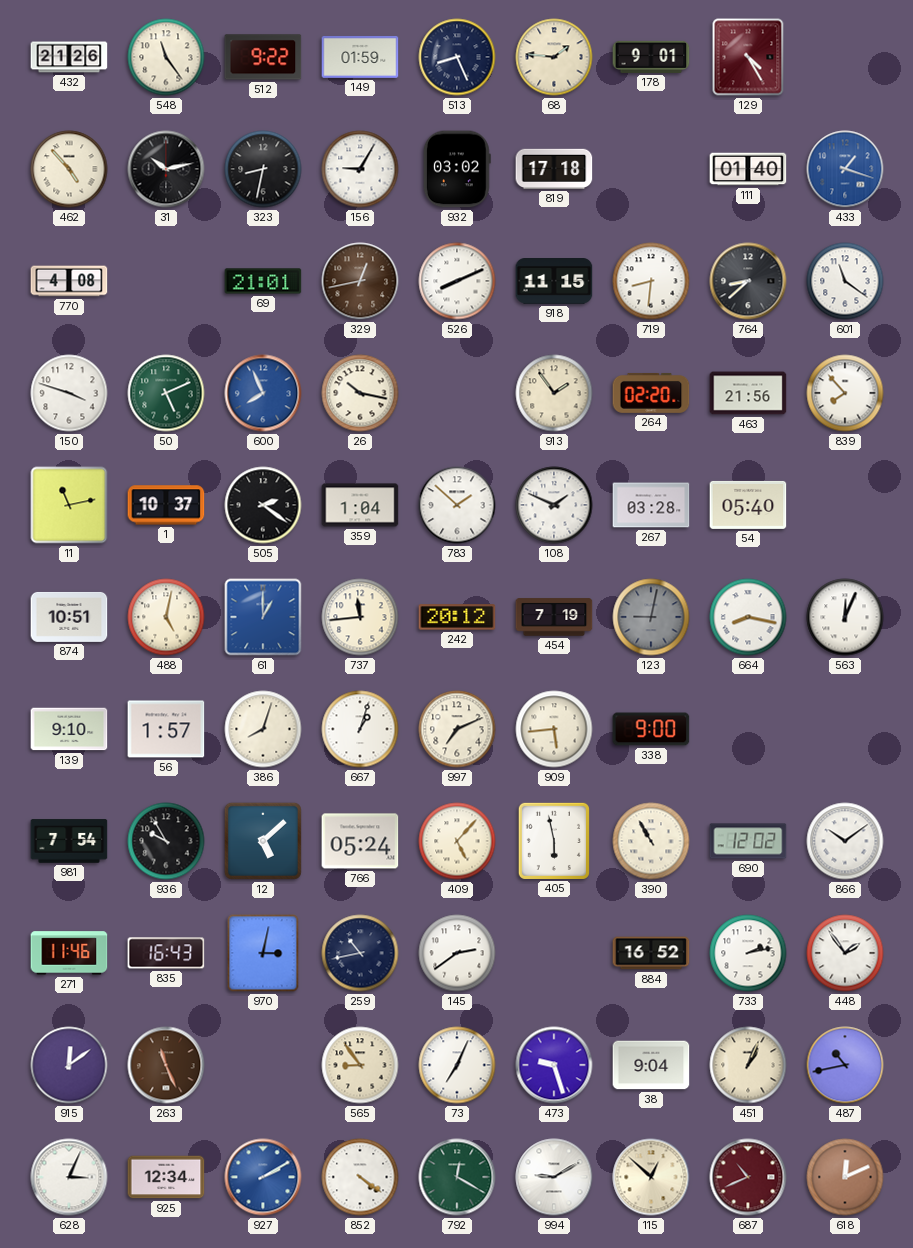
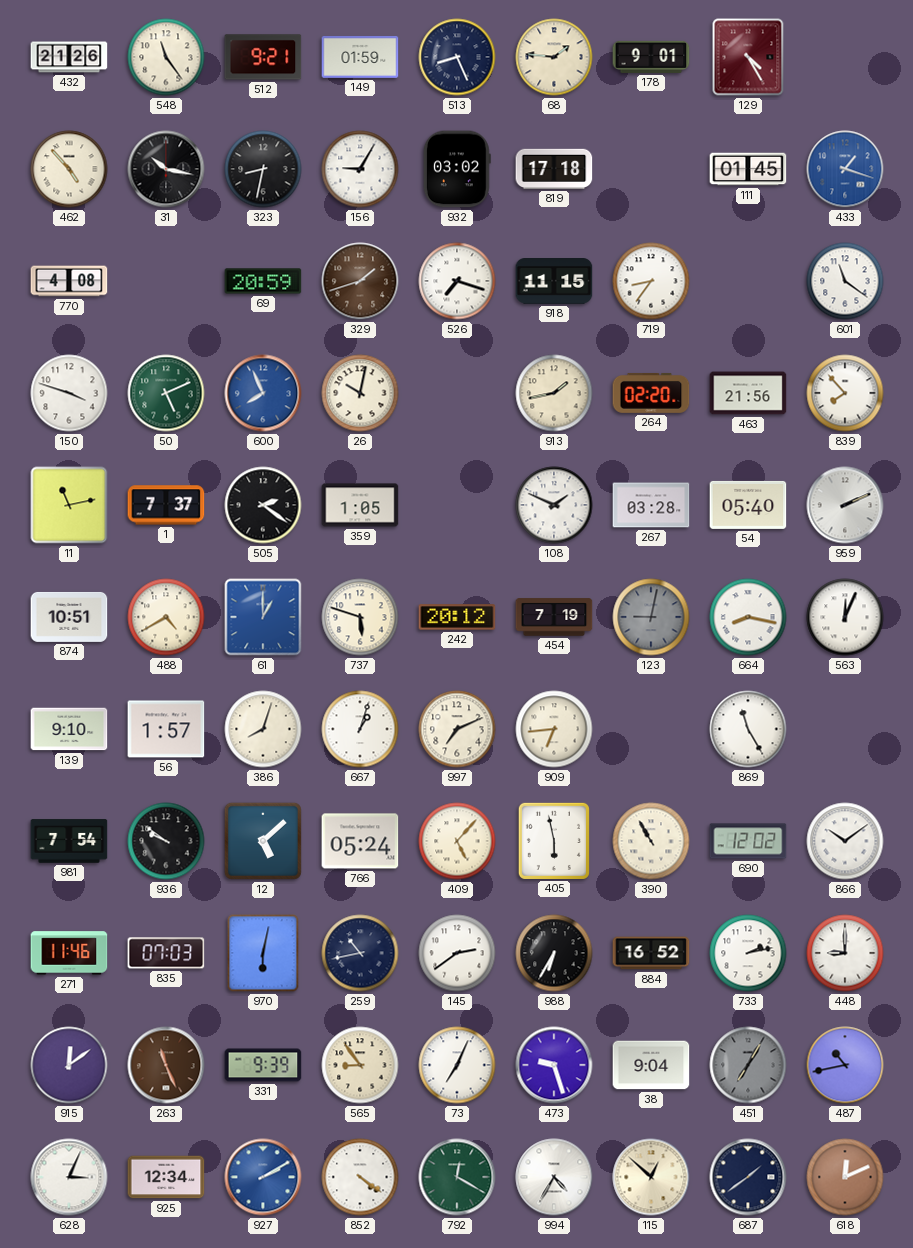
512: 9:22 -> 9:21
31: 10:13 -> 10:17
111: 01:40 -> 01:45
69: 21:01 -> 20:59
329: 12:43 -> 1:42
526: 8:11 -> 7:18
719: 8:31 -> 8:36
764: 8:38 -> none
26: 10:17 -> 10:02
913: 1:54 -> 1:43
1: 10:37 -> 7:37
359: 1:04 -> 1:05
783: 1:52 -> none
959: none -> 2:11
488: 5:02 -> 4:40
737: 11:44 -> 5:48
909: 5:44 -> 6:44
338: 9:00 -> none
869: none -> 11:25
936: 9:55 -> 9:51
835: 16:43 -> 07:03
970: 3:02 -> 6:02
988: none -> 6:35
448: 1:54 -> 9:00
331: none -> 9:39
451: 1:04 -> 7:05
451 dial: cream -> grey
994: 9:10 -> 4:35
687: 10:41 -> 1:39
687 dial: burgundy -> navy
